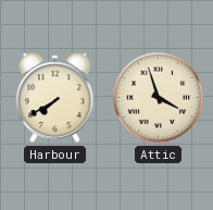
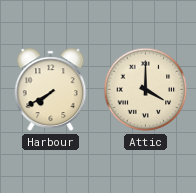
Attic: 3:57 -> 4:00
